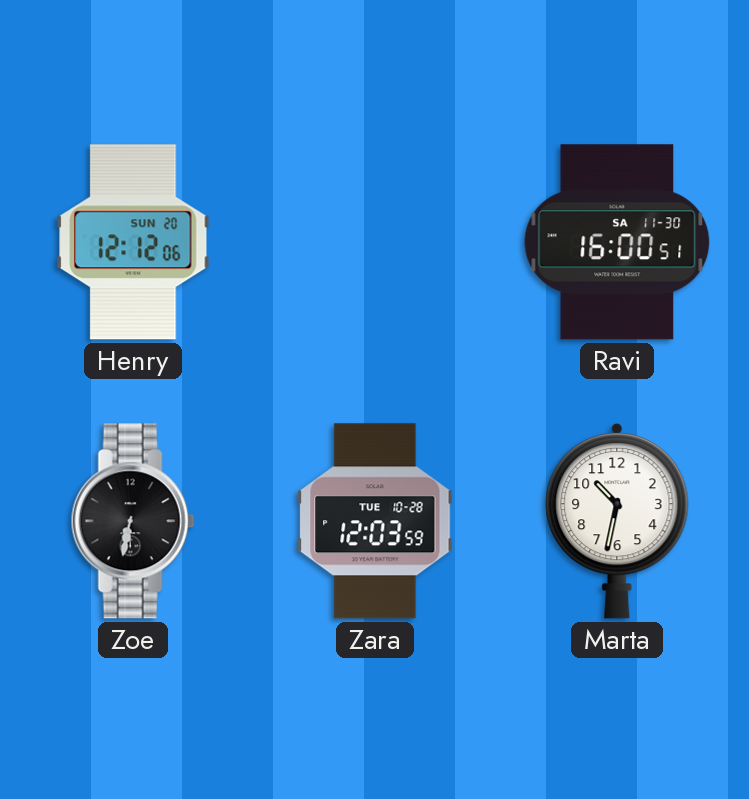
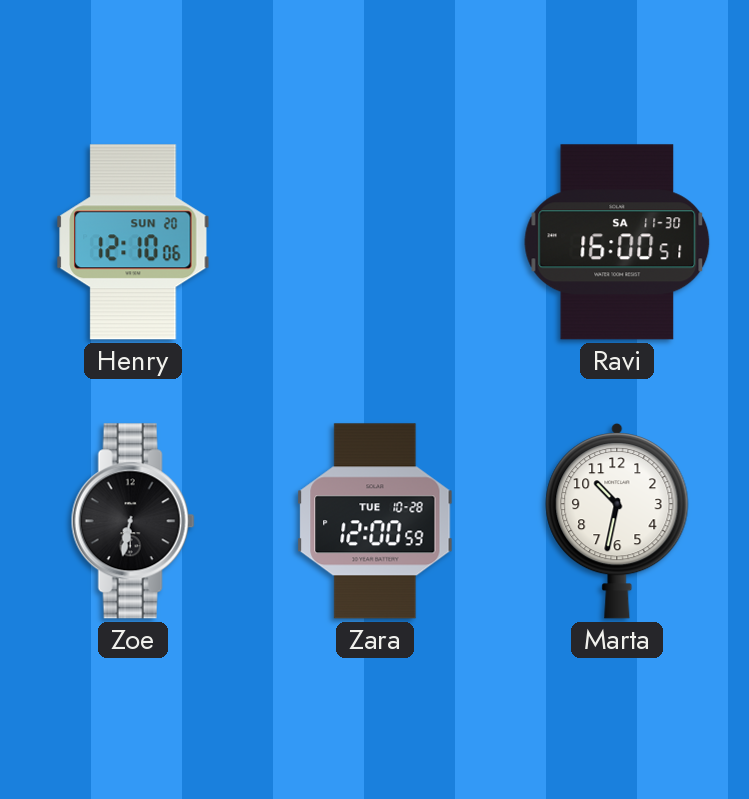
Henry: 12:12 -> 12:10
Zara: 12:03 -> 12:00
